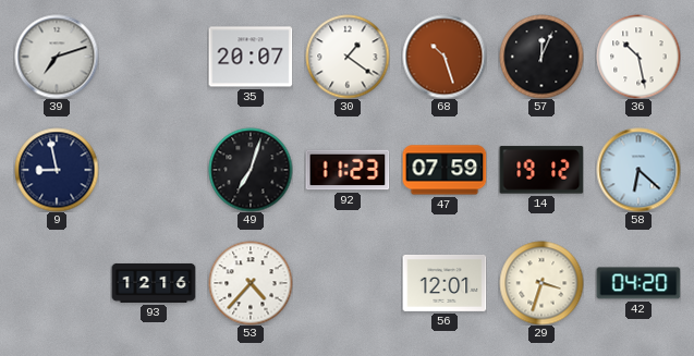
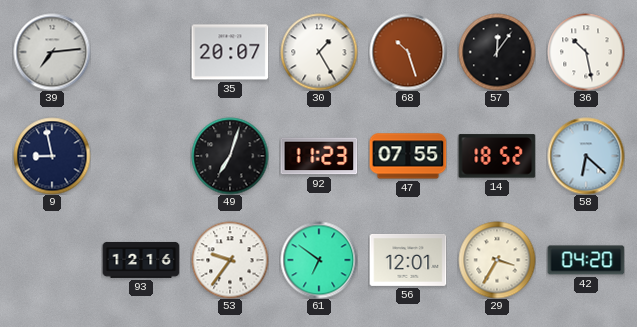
39: 7:12 -> 7:14
30: 1:21 -> 1:25
57: 12:04 -> 12:06
47: 07:59 -> 07:55
14: 19:12 -> 18:52
53: 4:37 -> 9:36
61: none -> 6:51
29: 3:33 -> 3:35
